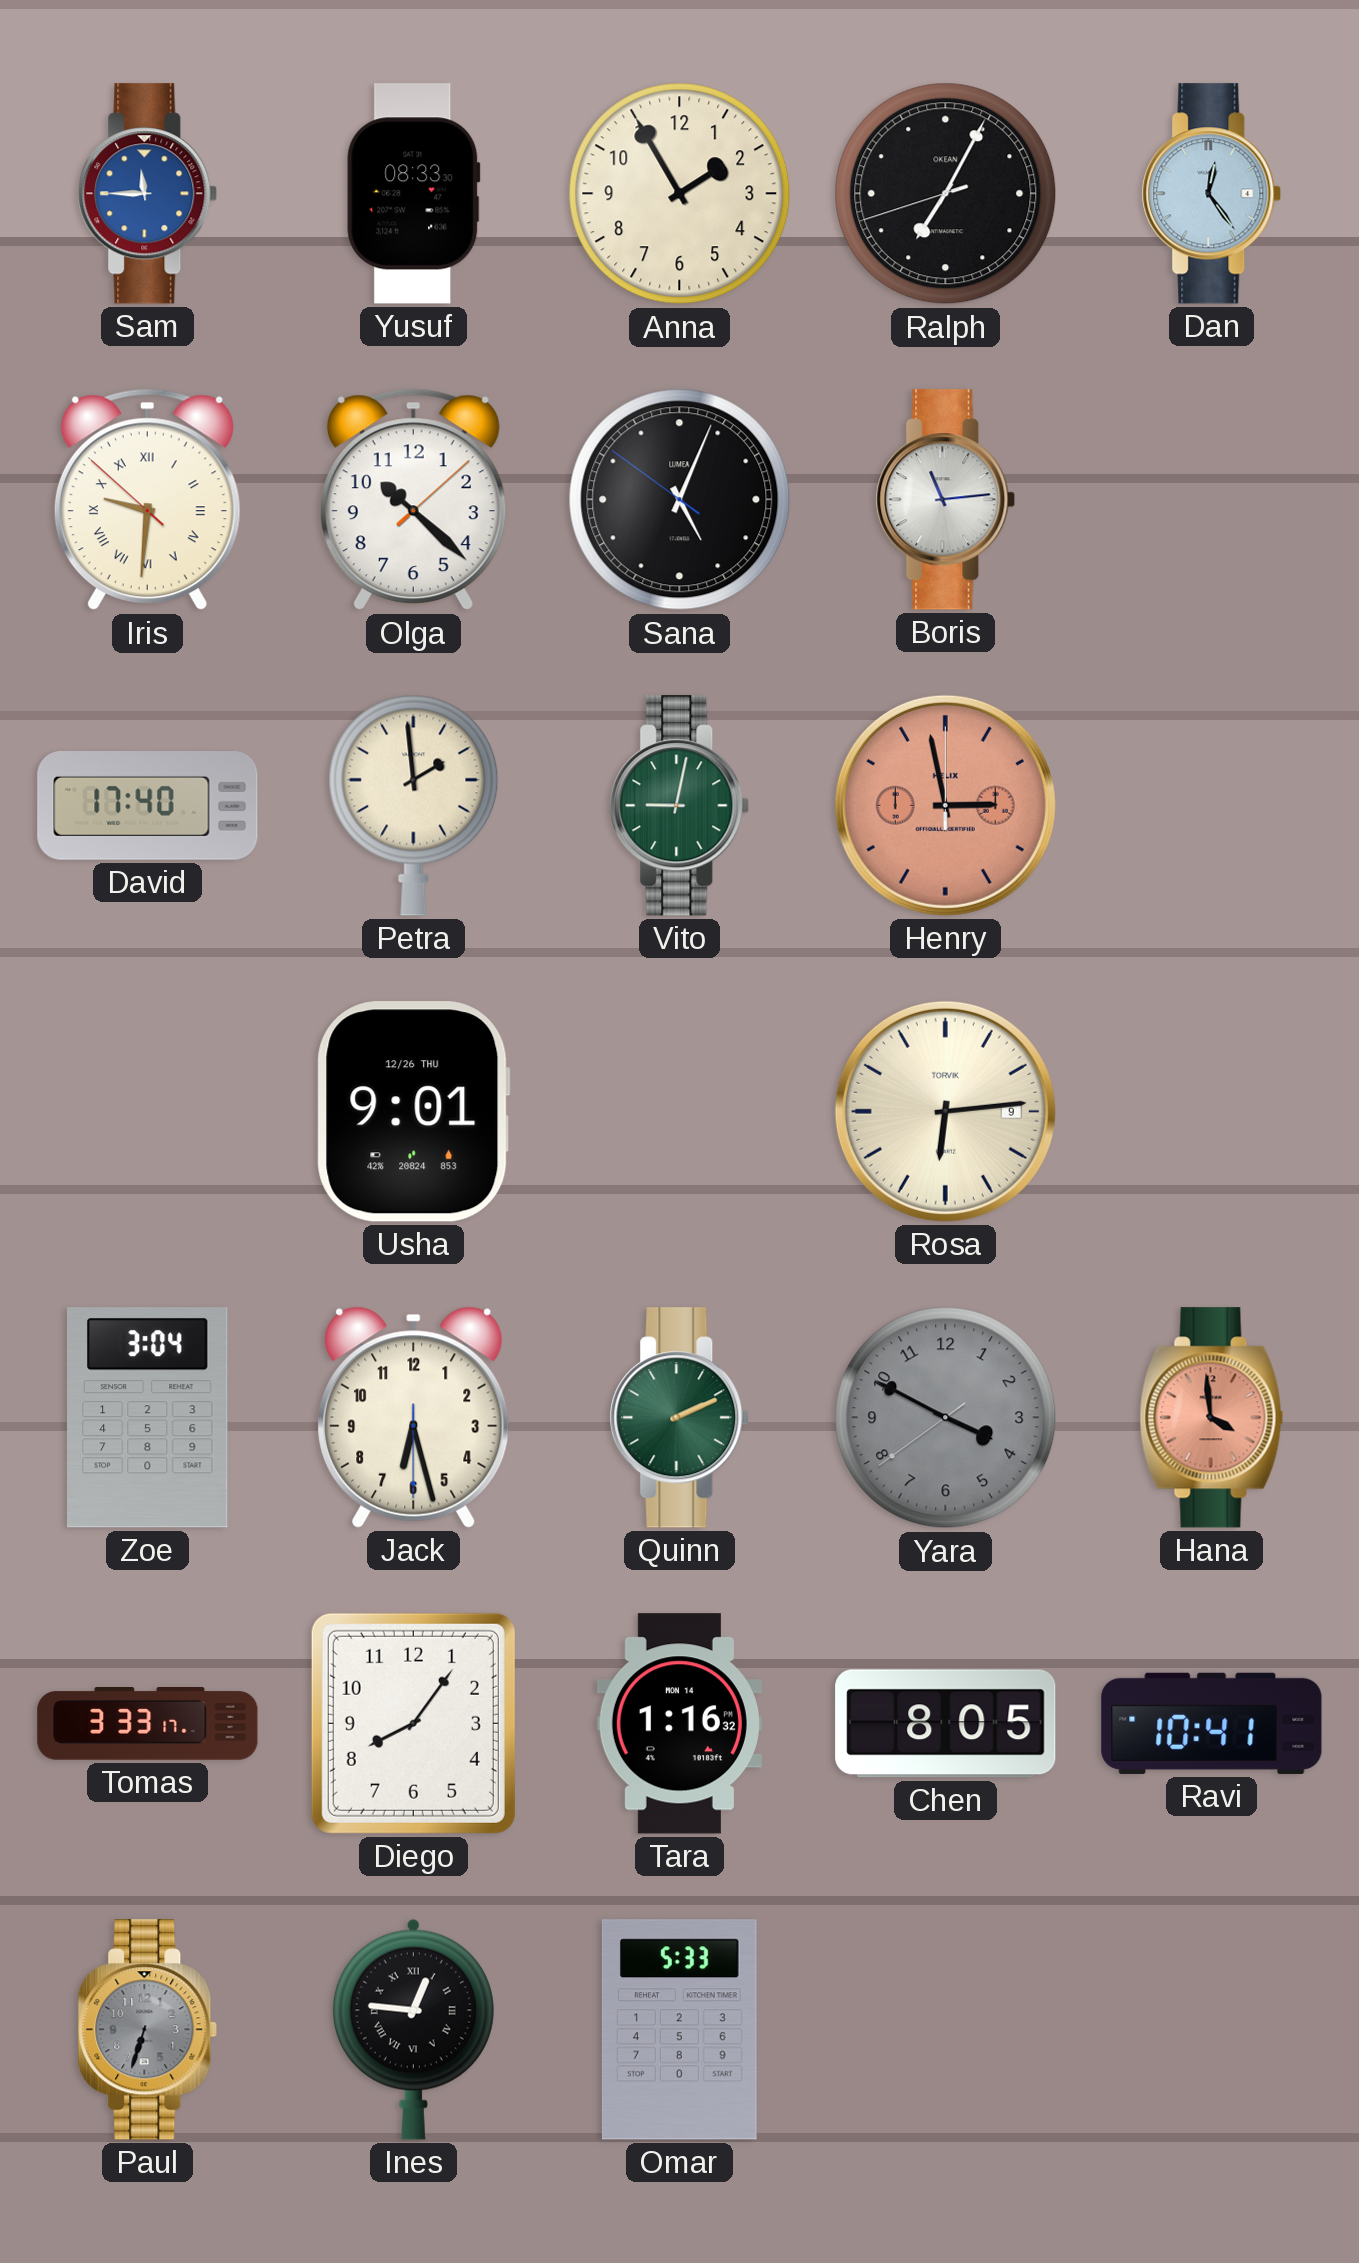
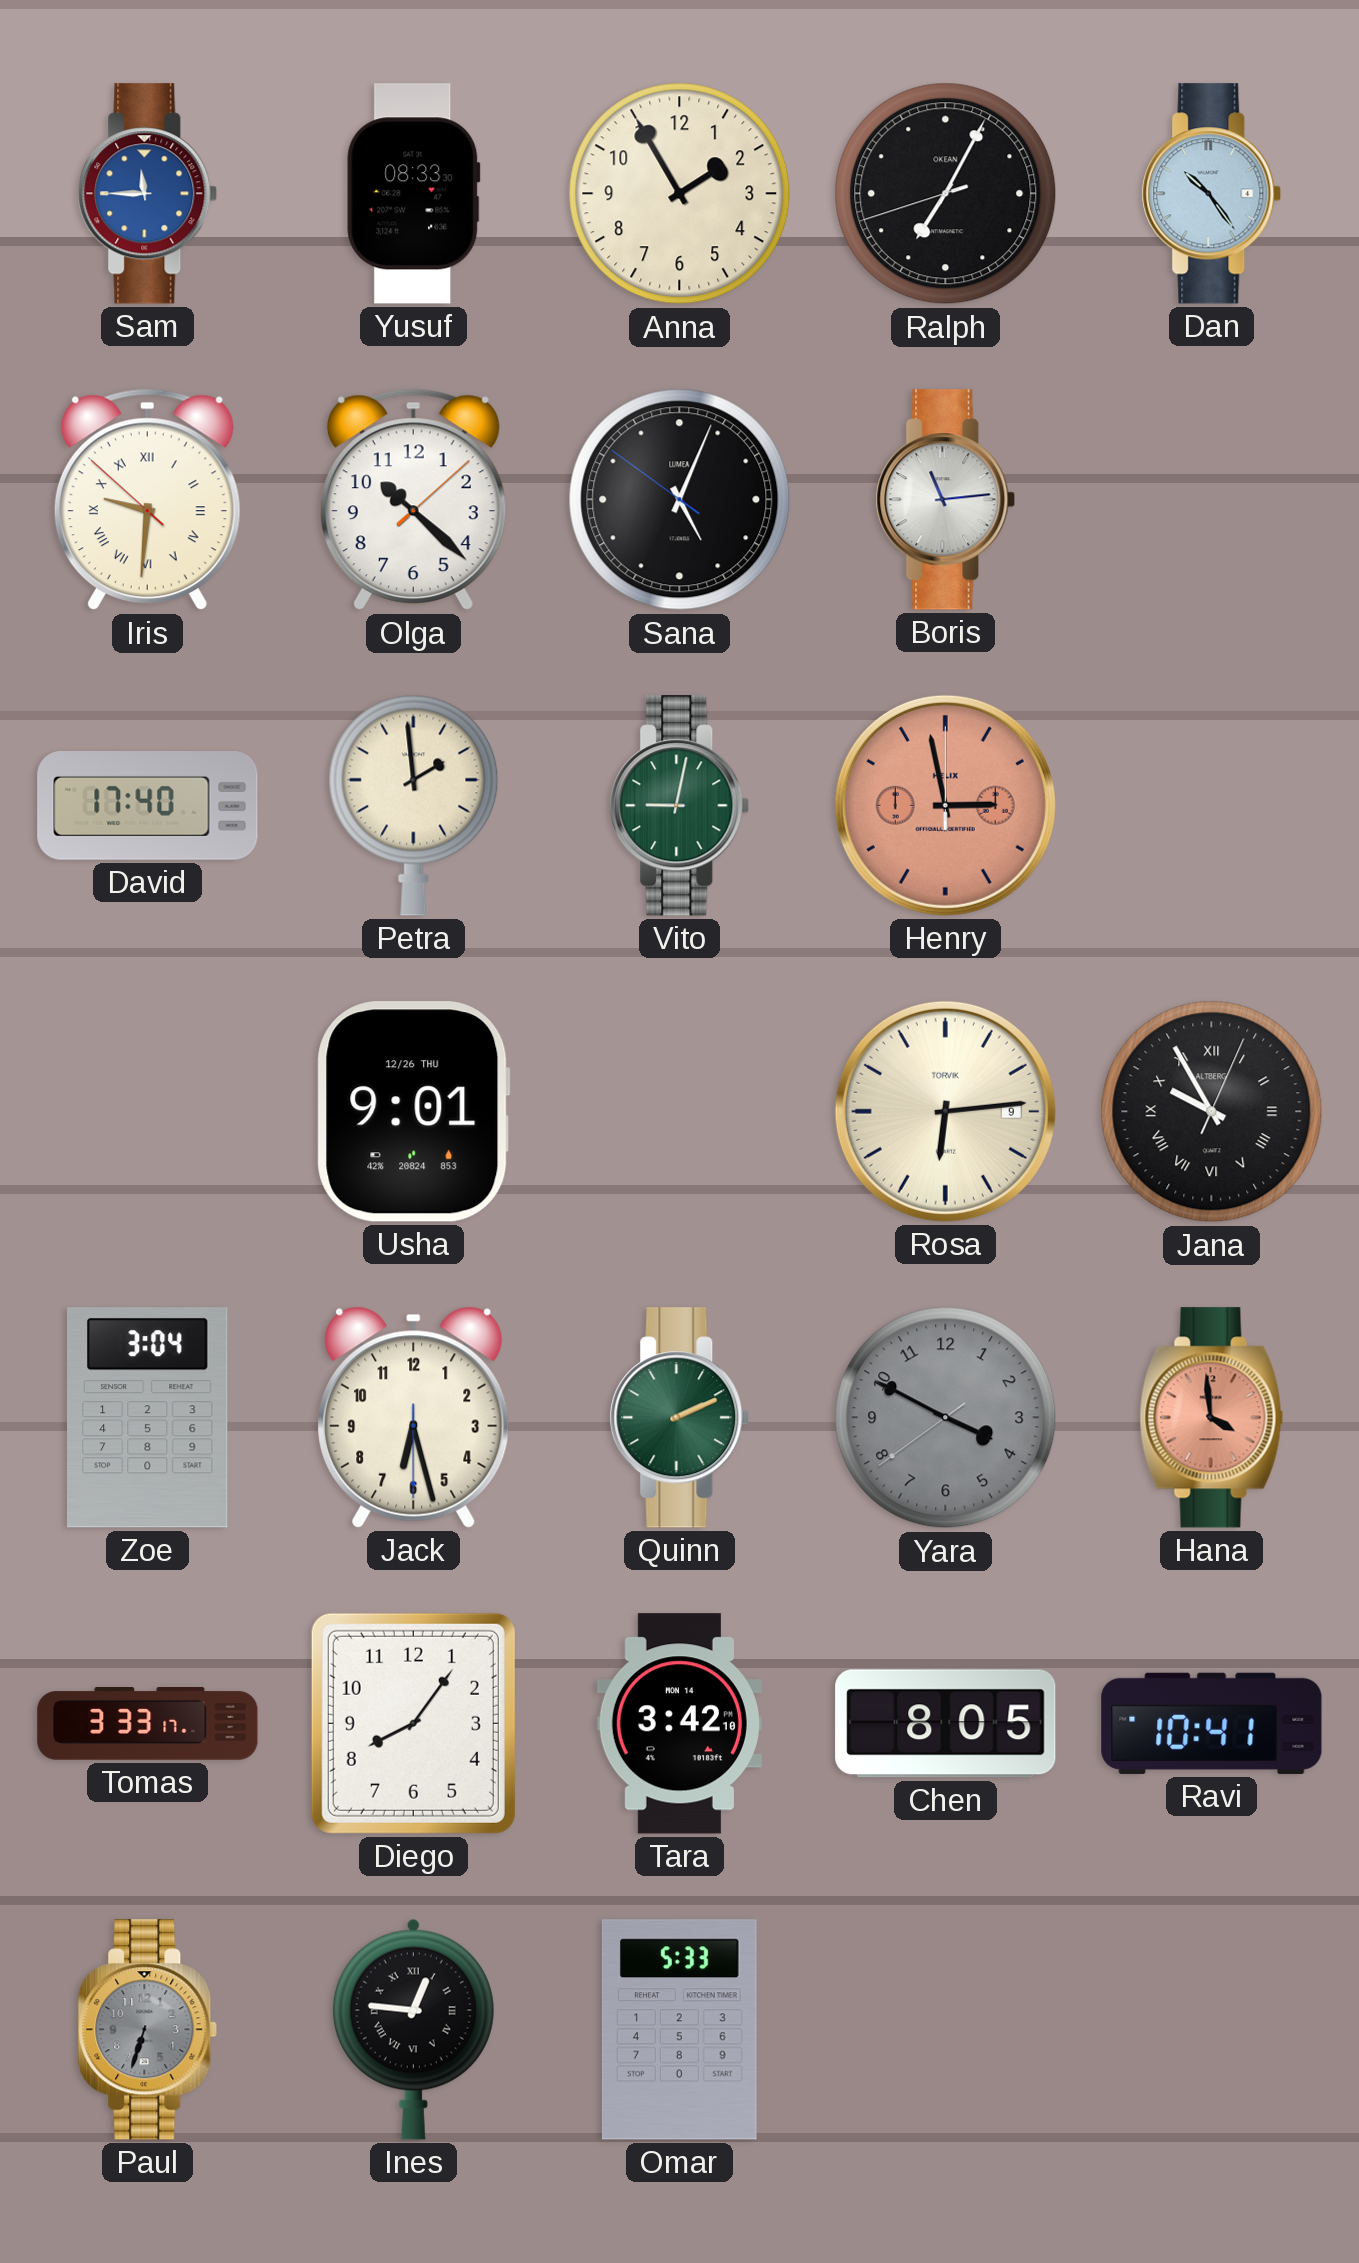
Dan: 12:24 -> 10:24
Jana: none -> 9:55
Tara: 1:16 -> 3:42
